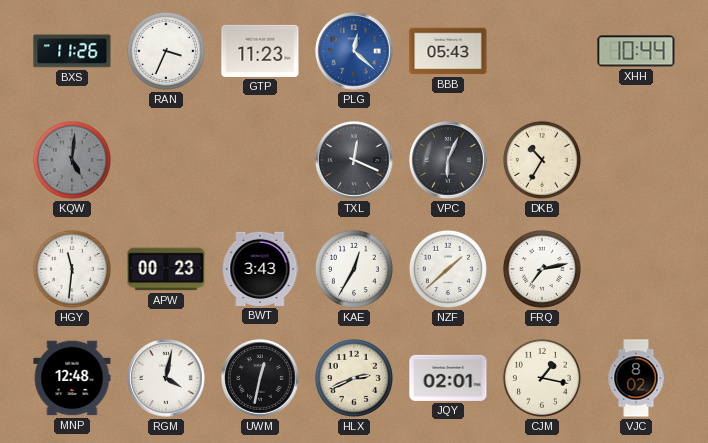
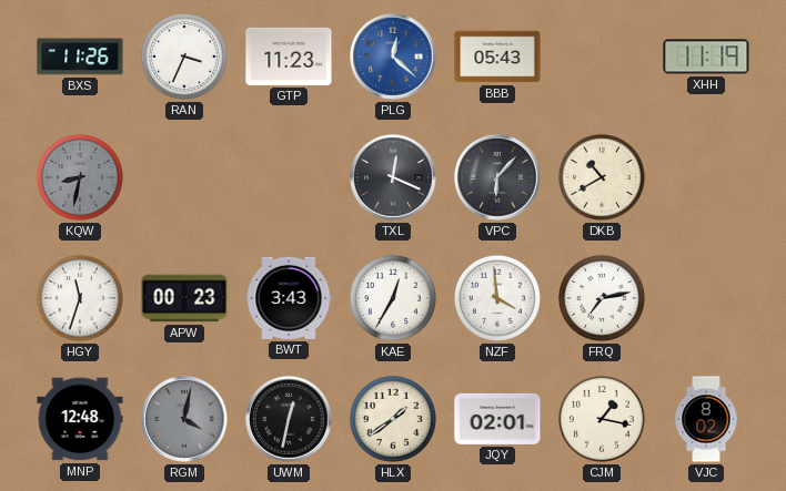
XHH: 10:44 -> 11:19
KQW: 5:01 -> 8:32
VPC: 6:04 -> 6:07
DKB: 10:35 -> 10:40
HGY: 11:31 -> 11:33
NZF: 1:38 -> 3:59
RGM dial: white -> grey
HLX: 2:41 -> 1:39
